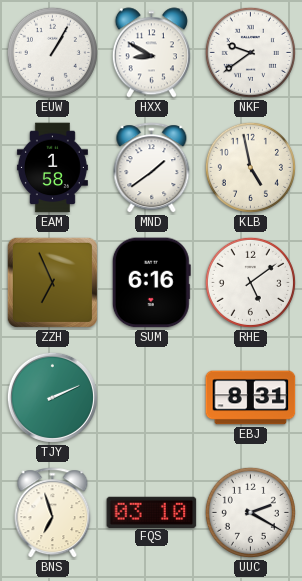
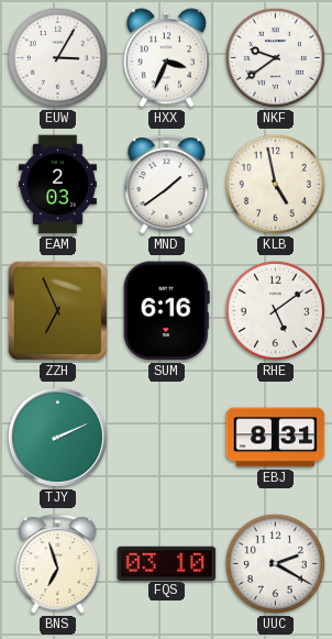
EUW: 1:05 -> 3:05
HXX: 8:50 -> 3:34
EAM: 1:58 -> 2:03
